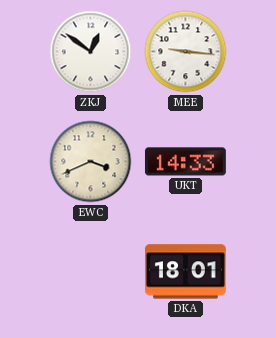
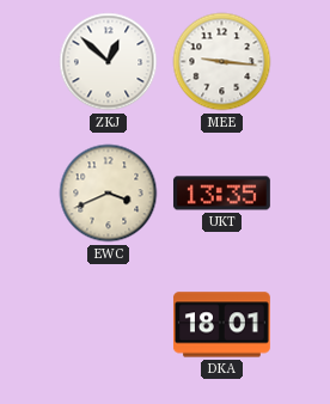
ZKJ: 12:51 -> 12:52
UKT: 14:33 -> 13:35
